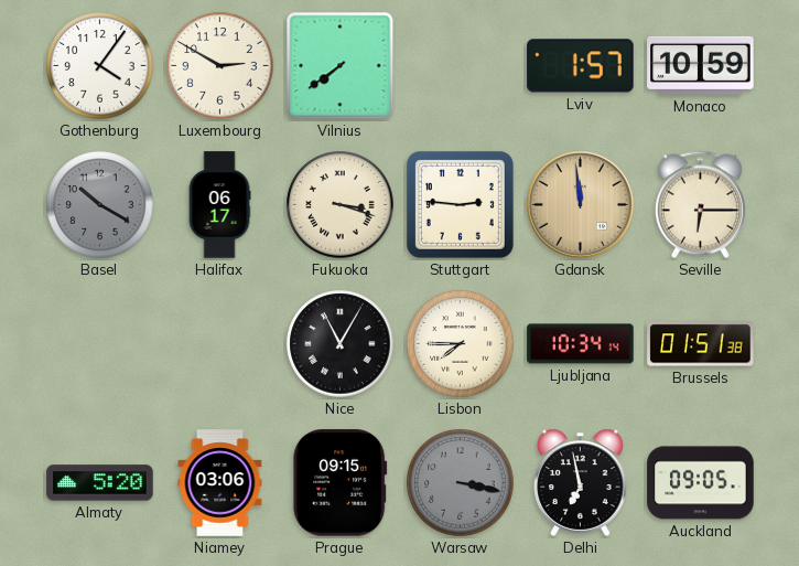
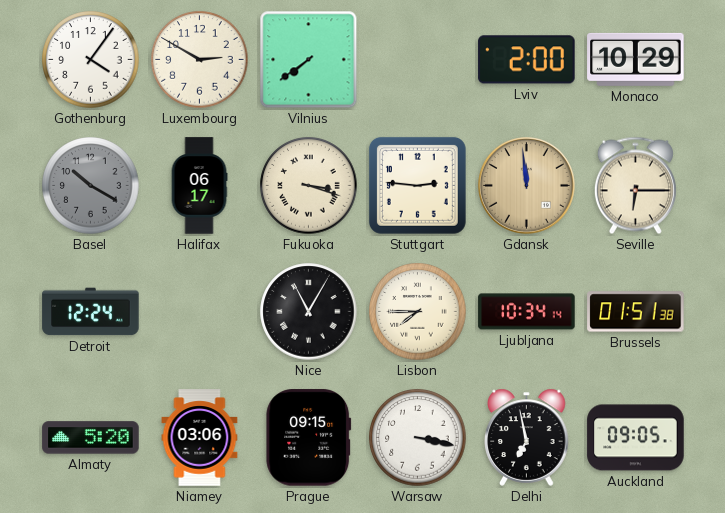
Lviv: 1:57 -> 2:00
Monaco: 10:59 -> 10:29
Detroit: none -> 12:24
Warsaw dial: grey -> white
